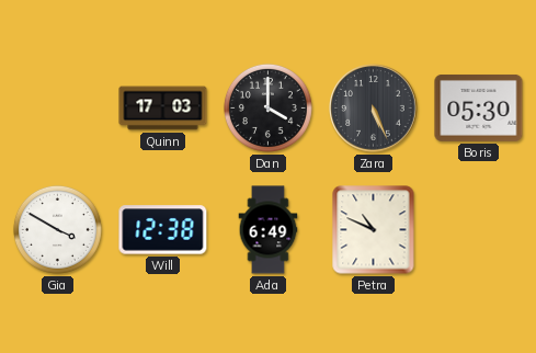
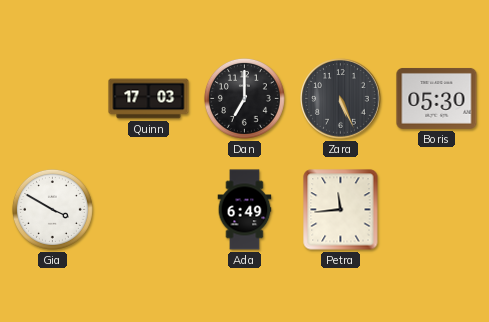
Dan: 4:00 -> 7:00
Will: 12:38 -> none
Petra: 10:49 -> 11:44
